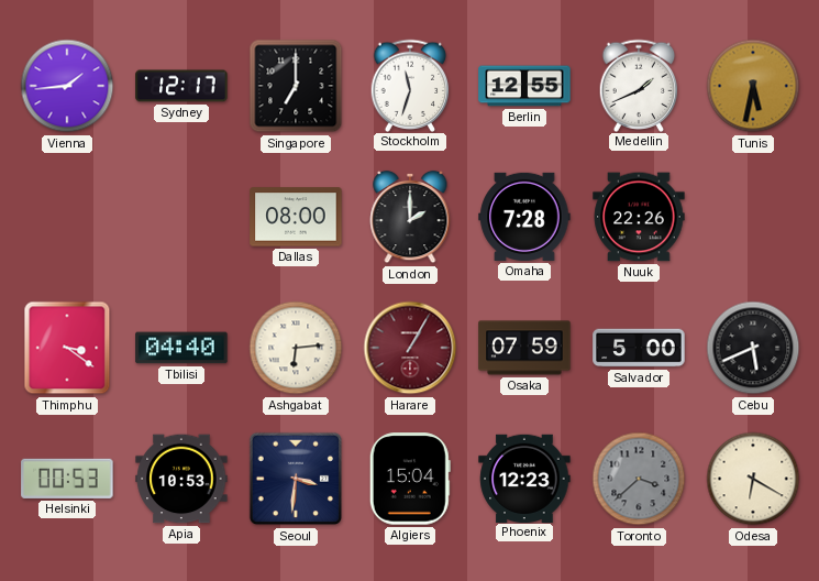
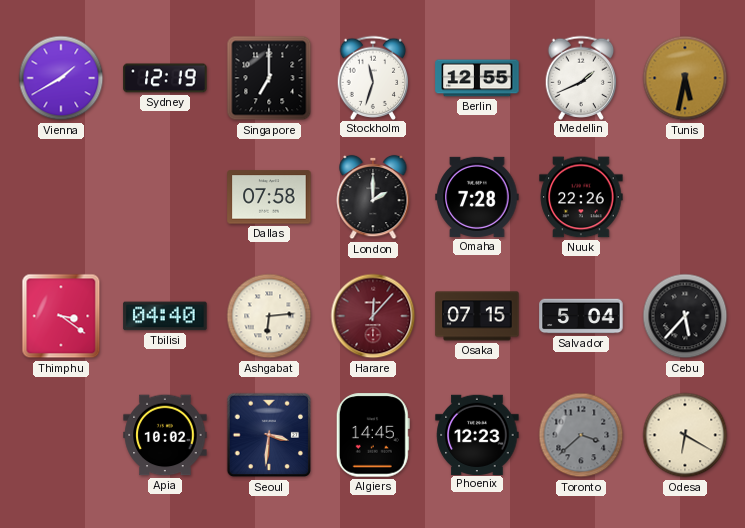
Vienna: 1:44 -> 1:40
Sydney: 12:17 -> 12:19
Dallas: 08:00 -> 07:58
Harare: 1:05 -> 12:07
Osaka: 07:59 -> 07:15
Salvador: 5:00 -> 5:04
Cebu: 5:41 -> 5:37
Helsinki: 00:53 -> none
Apia: 10:53 -> 10:02
Algiers: 15:04 -> 14:45
